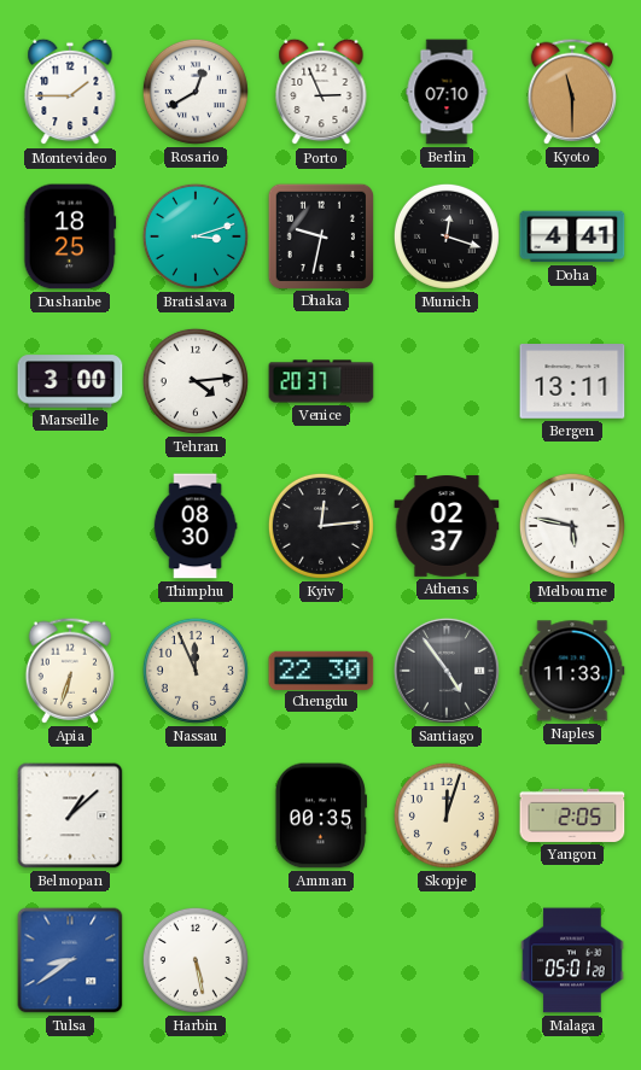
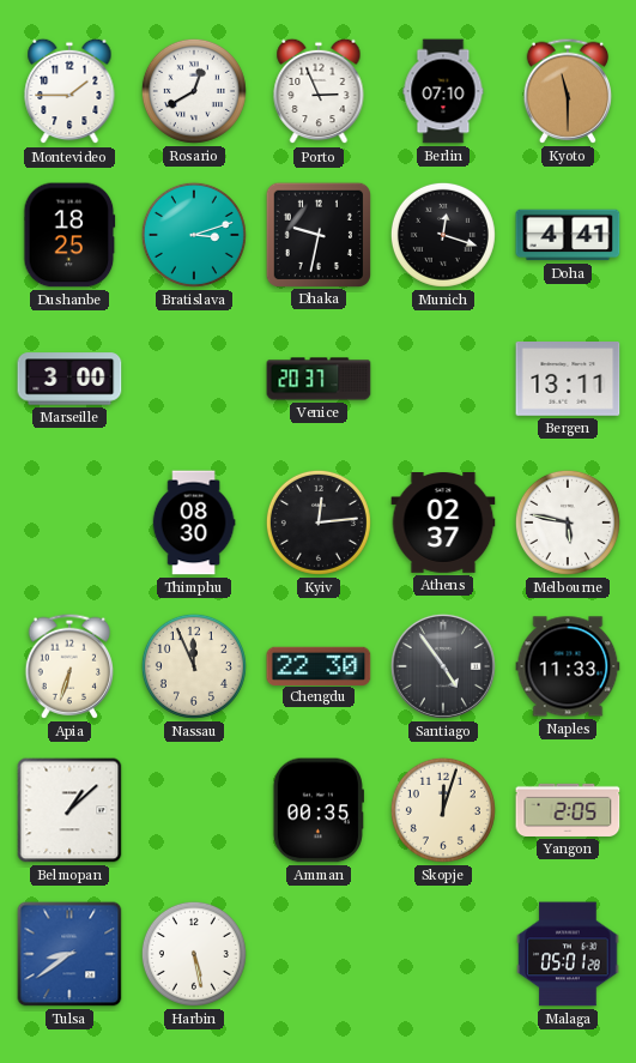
Tehran: 4:14 -> none
